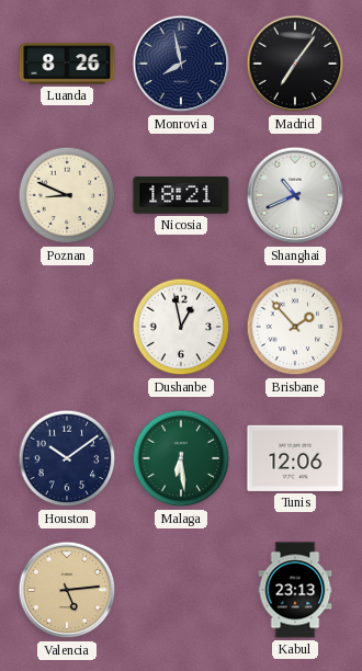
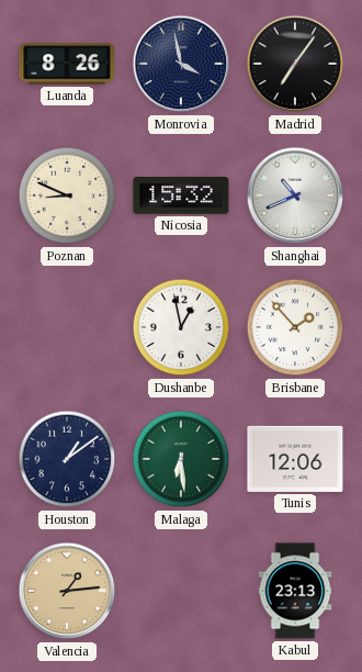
Monrovia: 7:58 -> 3:58
Nicosia: 18:21 -> 15:32
Houston: 10:09 -> 1:09
Valencia: 5:14 -> 1:14
